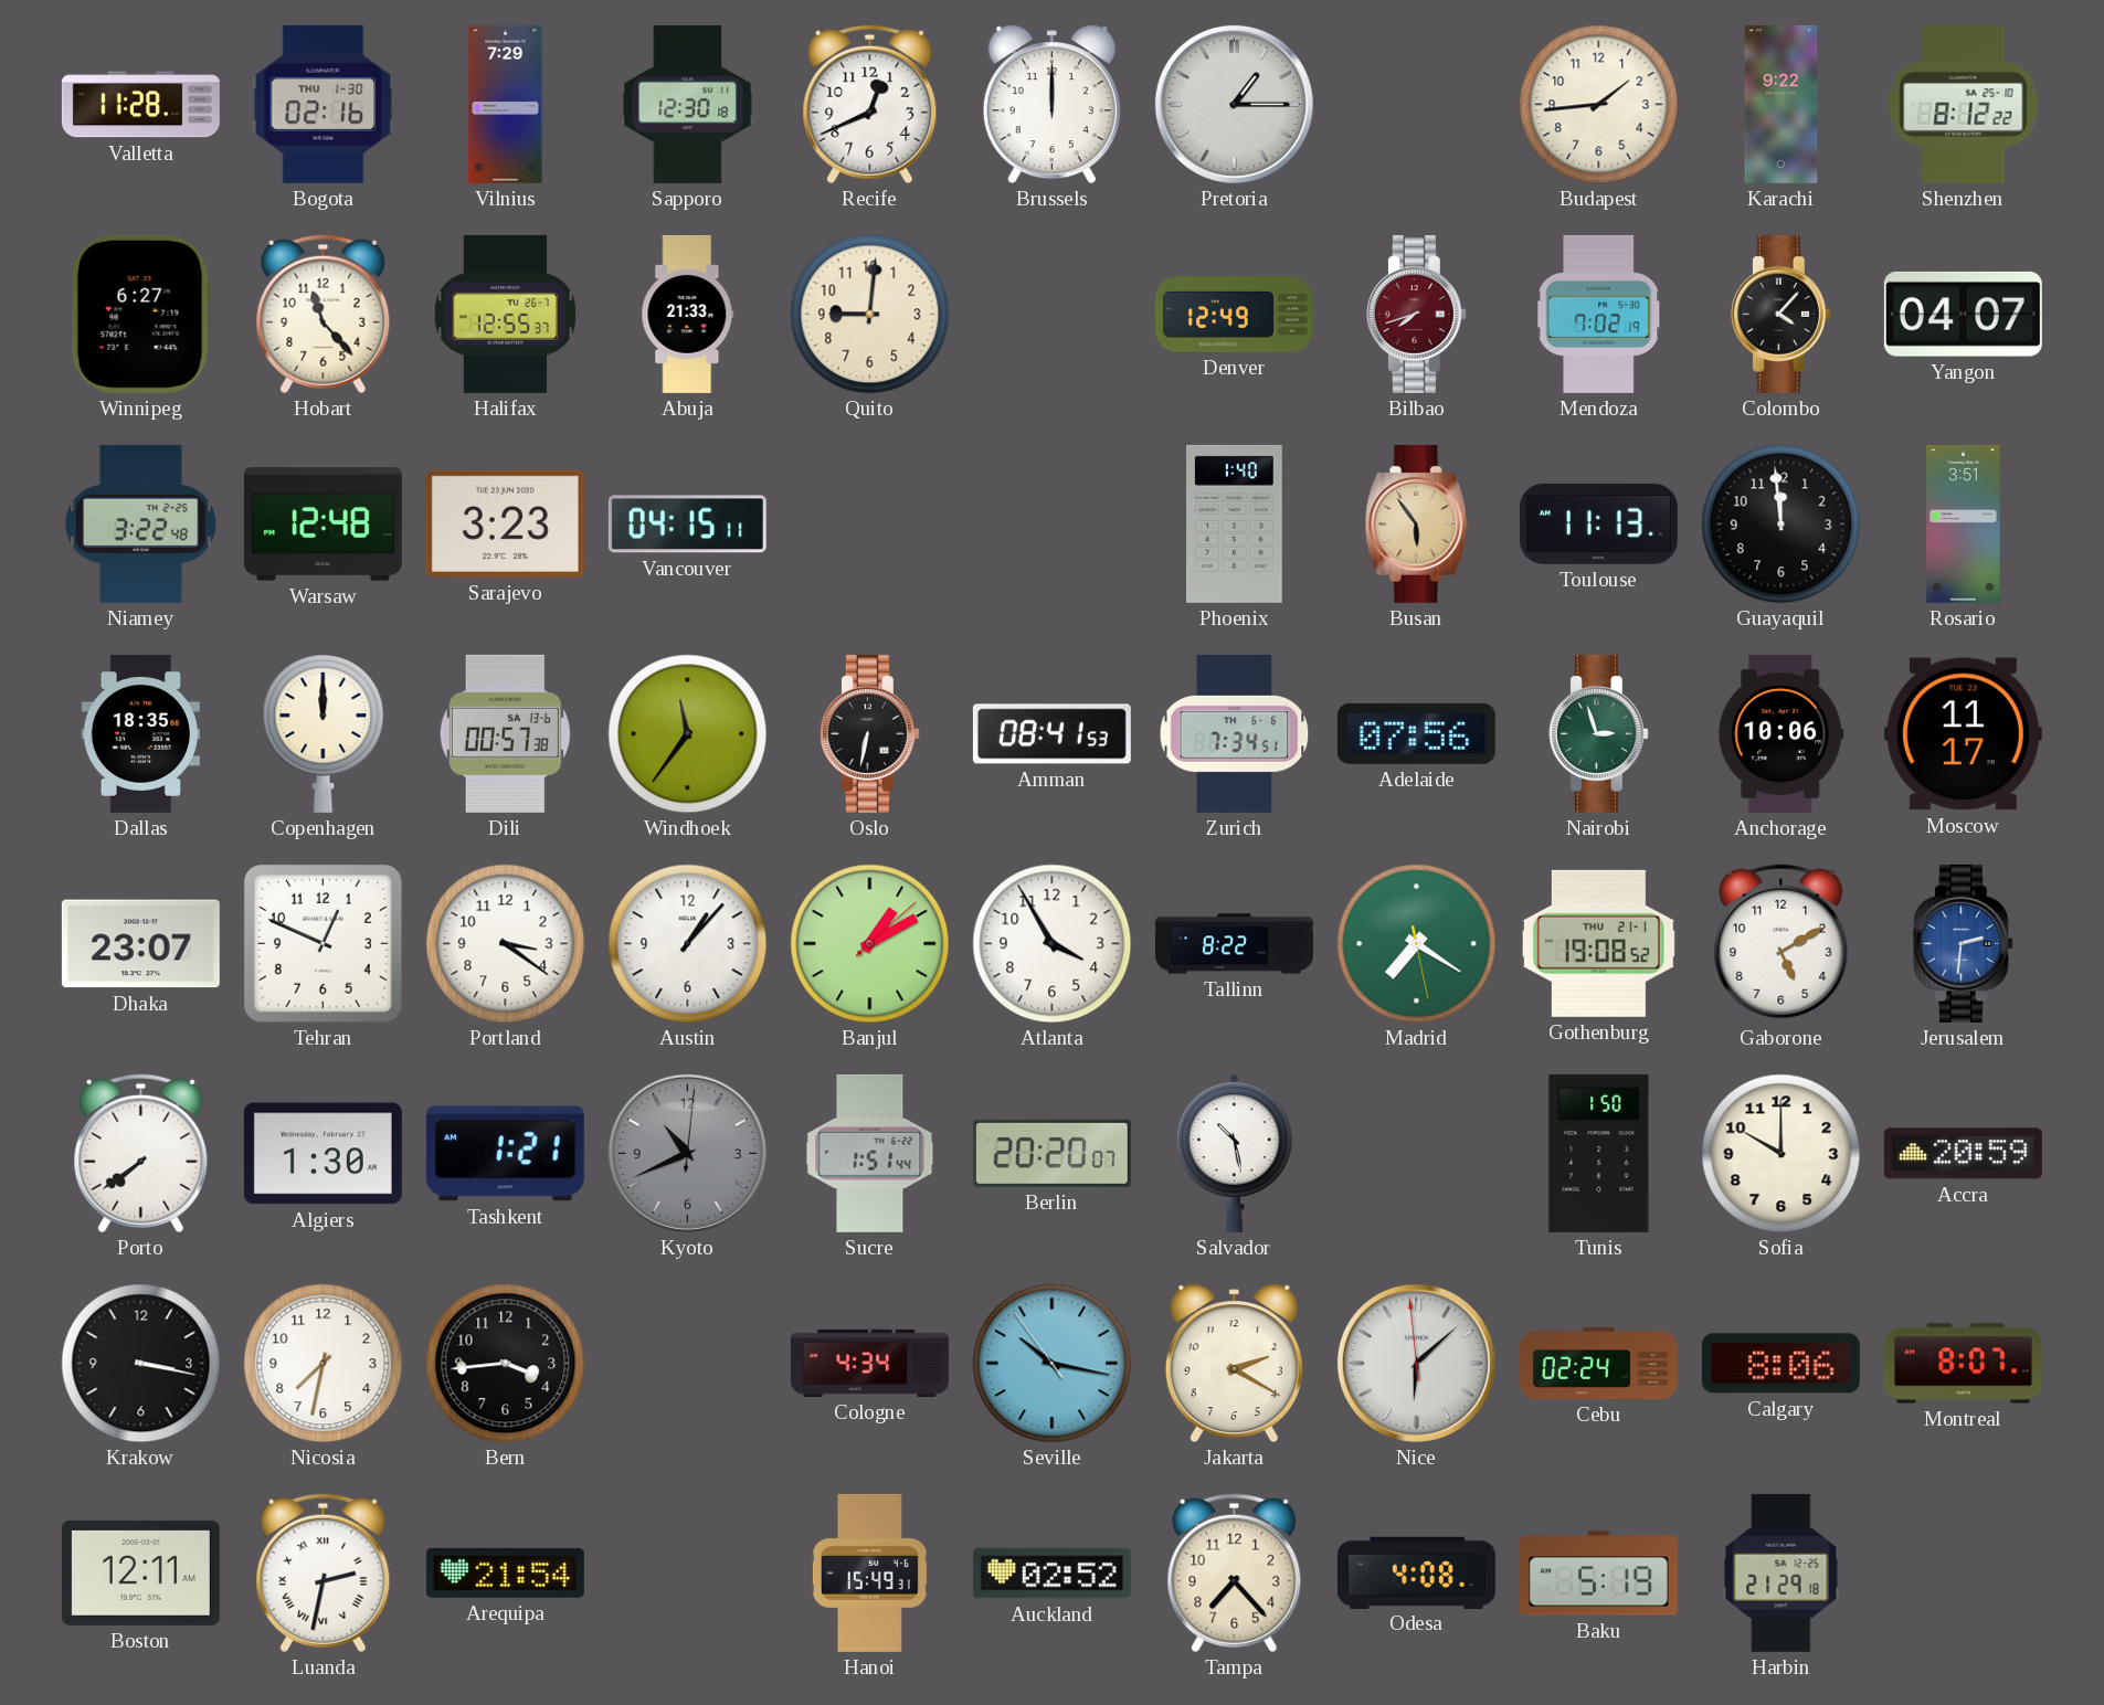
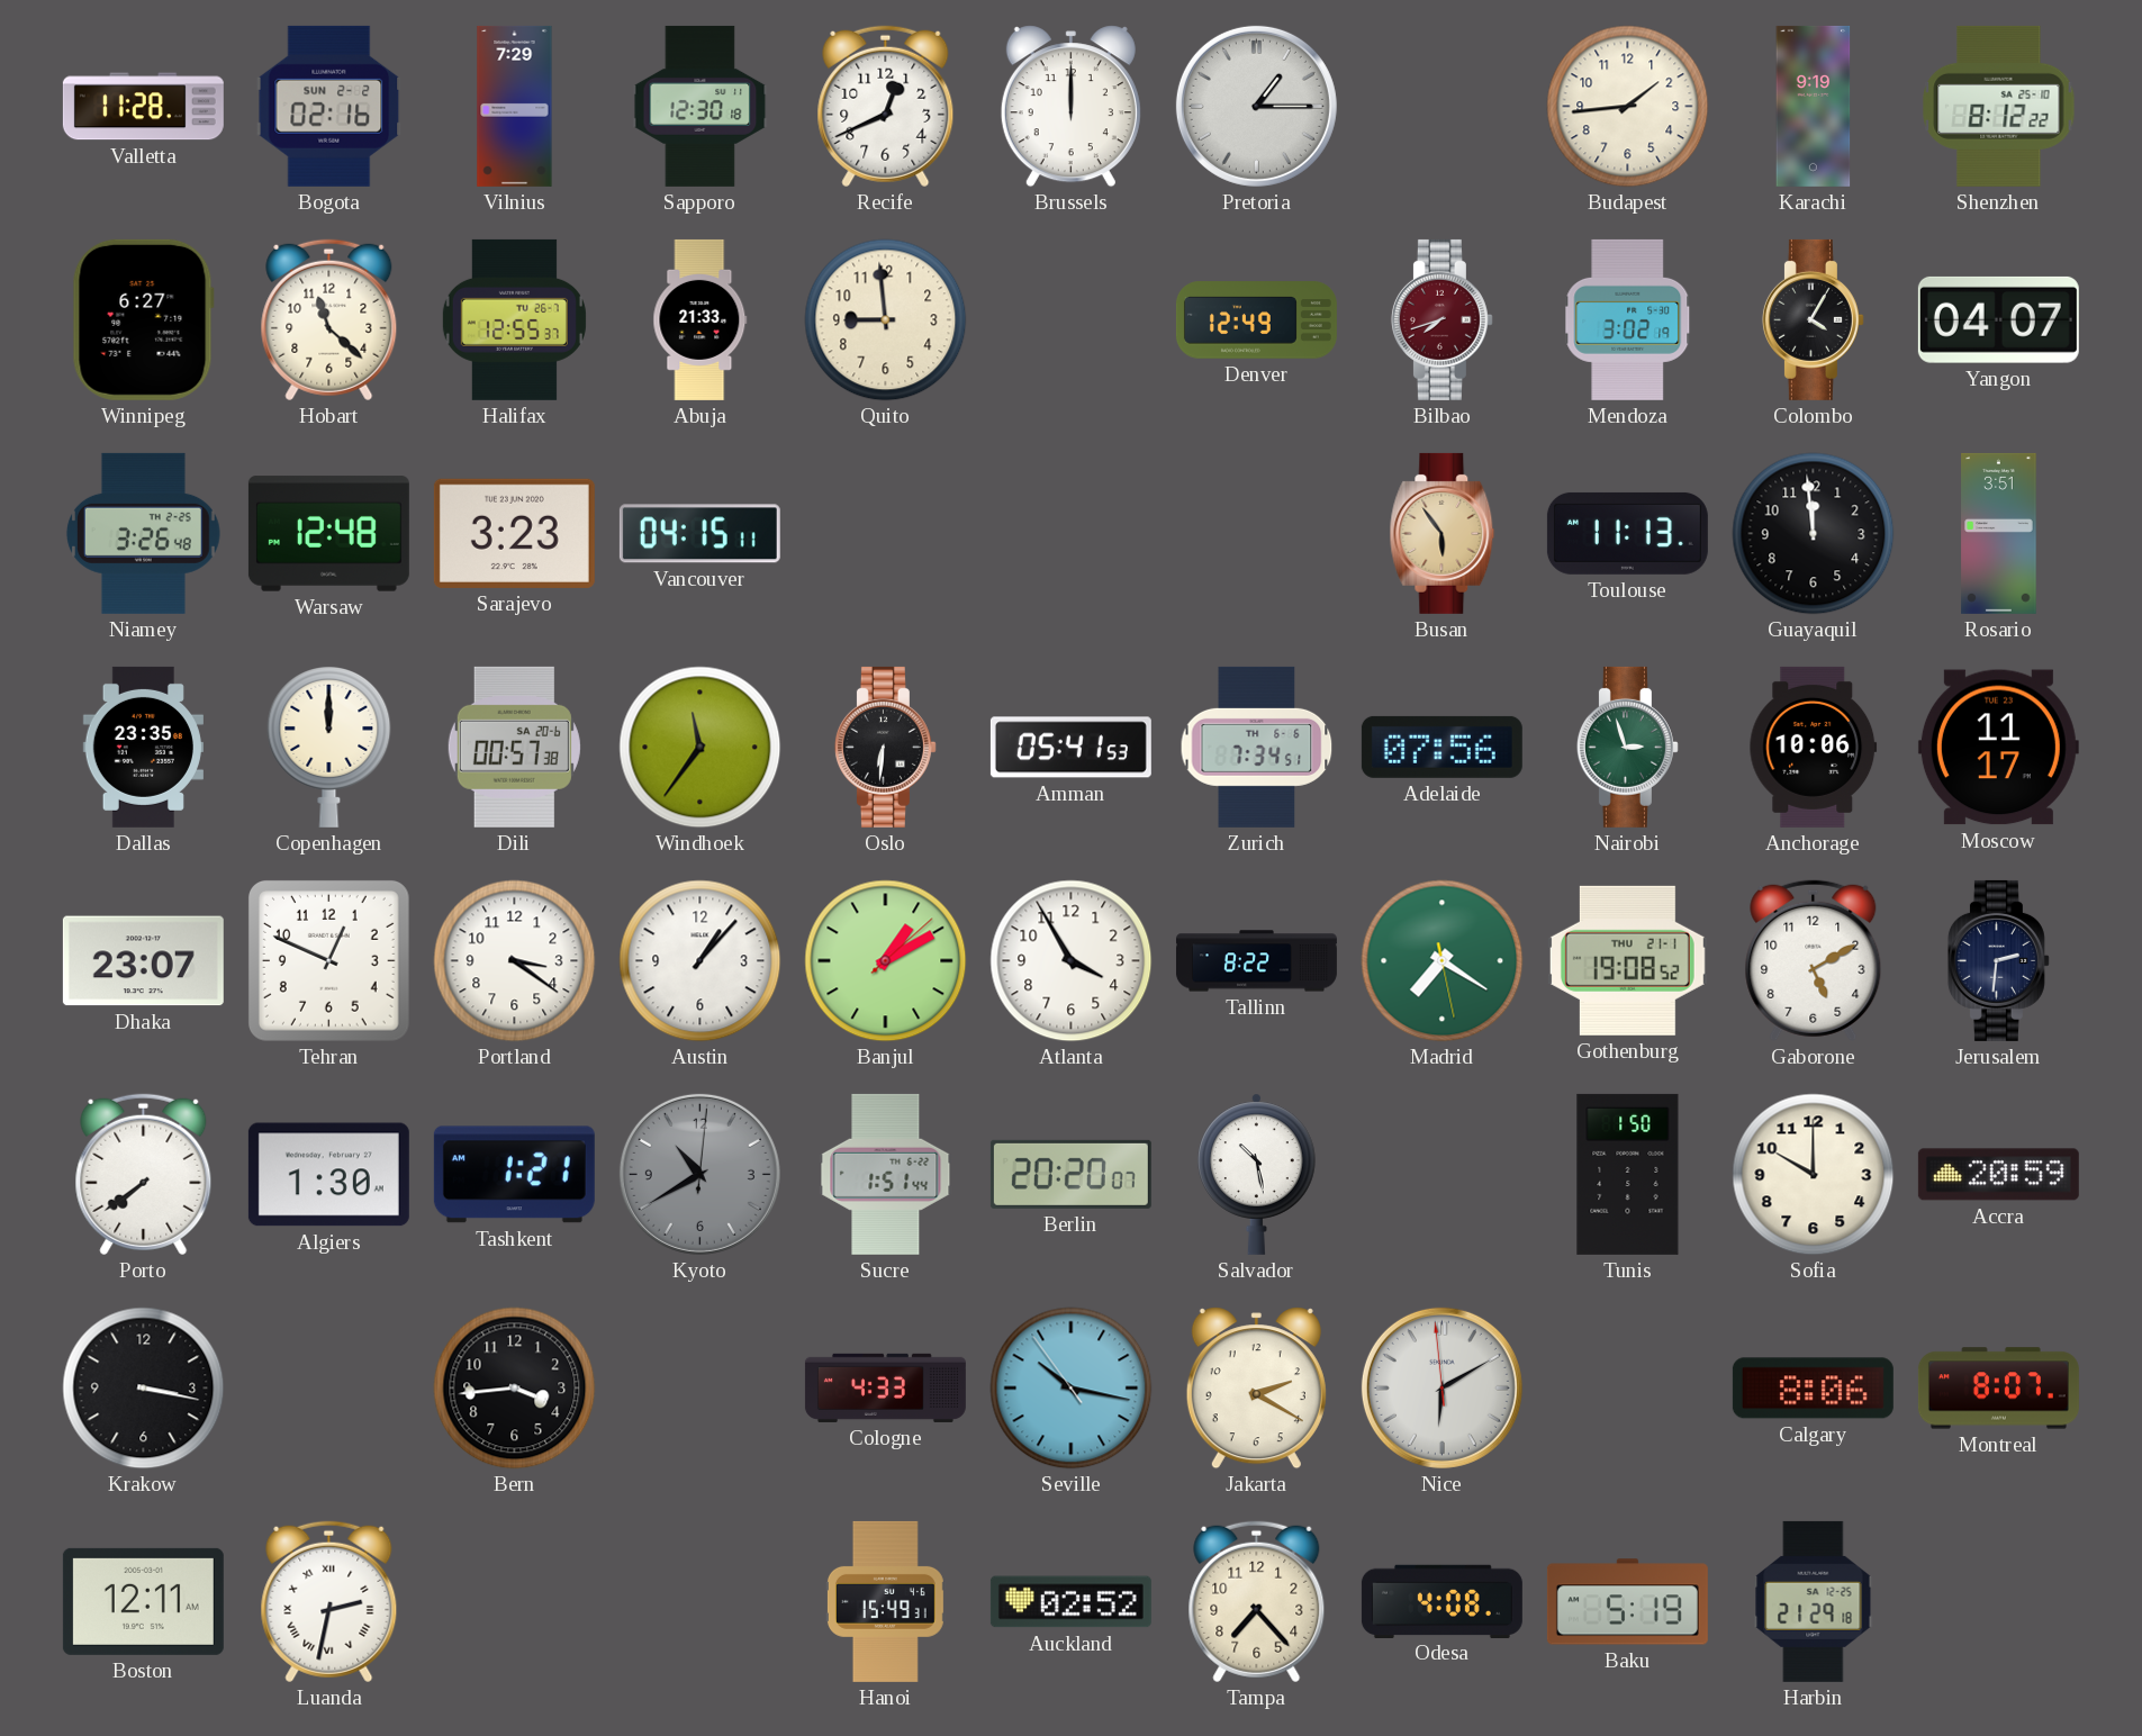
Bogota date: THU 1-30 -> SUN 2-2
Karachi: 9:22 -> 9:19
Hobart: 11:23 -> 11:22
Quito: 9:01 -> 8:59
Mendoza: 7:02 -> 3:02
Colombo: 4:07 -> 4:05
Niamey: 3:22 -> 3:26
Phoenix: 1:40 -> none
Dallas: 18:35 -> 23:35
Dili date: SA 13-6 -> SA 20-6
Oslo: 6:32 -> 6:31
Amman: 08:41 -> 05:41
Jerusalem dial: blue -> navy
Kyoto: 10:41 -> 10:40
Nicosia: 7:32 -> none
Cologne: 4:34 -> 4:33
Nice: 6:07 -> 6:09
Cebu: 02:24 -> none
Arequipa: 21:54 -> none
